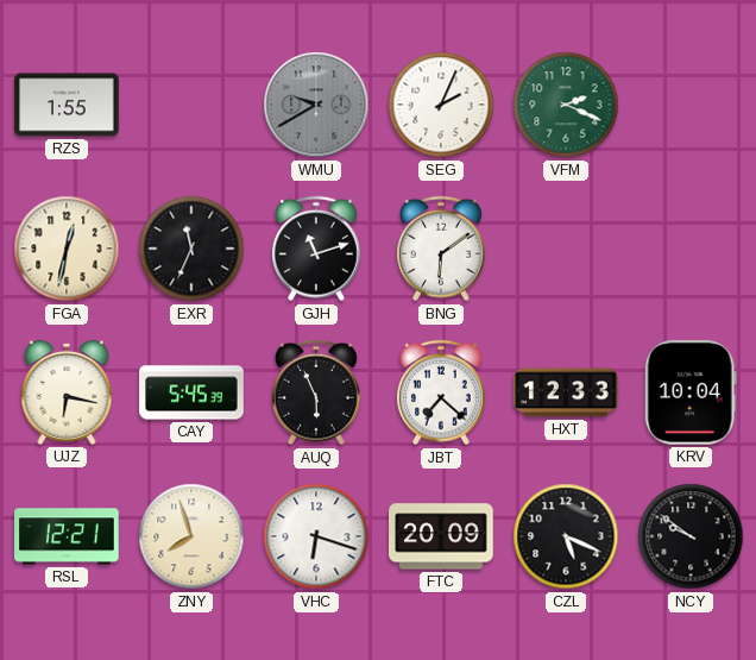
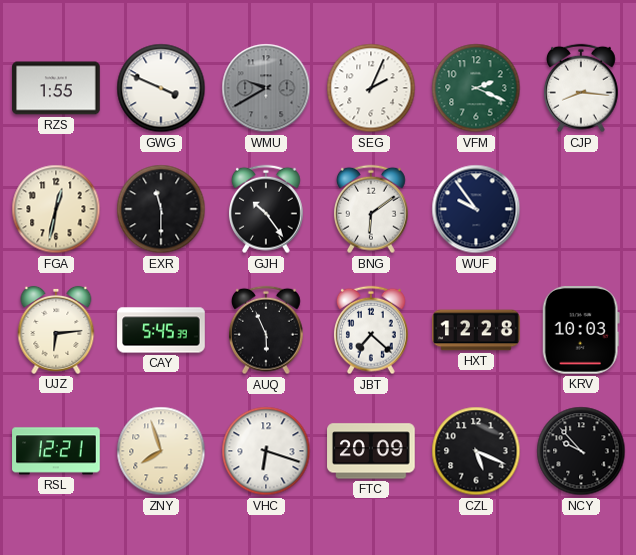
GWG: none -> 3:49
CJP: none -> 8:16
EXR: 11:34 -> 11:30
GJH: 11:12 -> 10:24
WUF: none -> 9:54
UJZ: 6:17 -> 6:14
HXT: 12:33 -> 12:28
KRV: 10:04 -> 10:03
NCY: 9:51 -> 9:53
